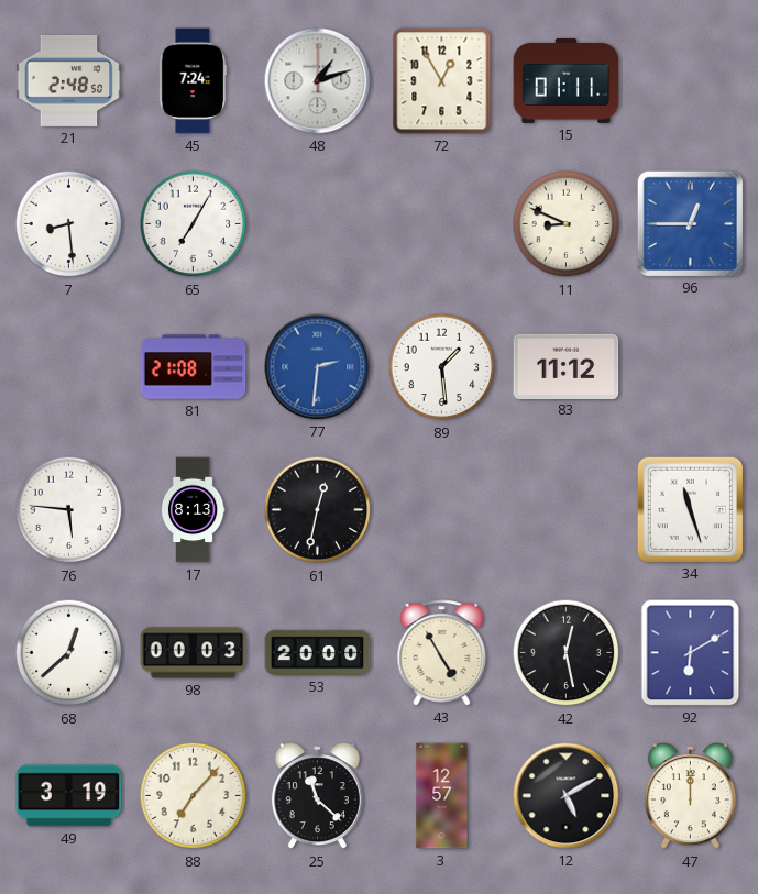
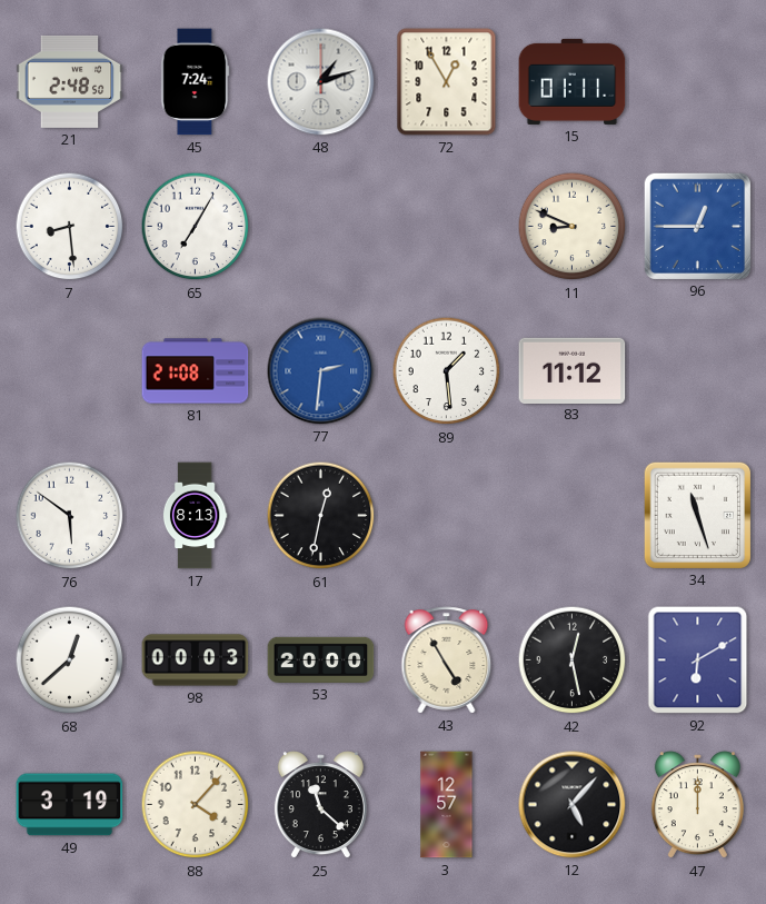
76: 5:46 -> 5:51
88: 7:07 -> 4:07
12: 5:10 -> 5:07
